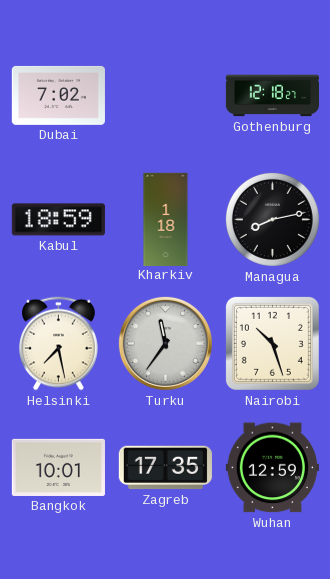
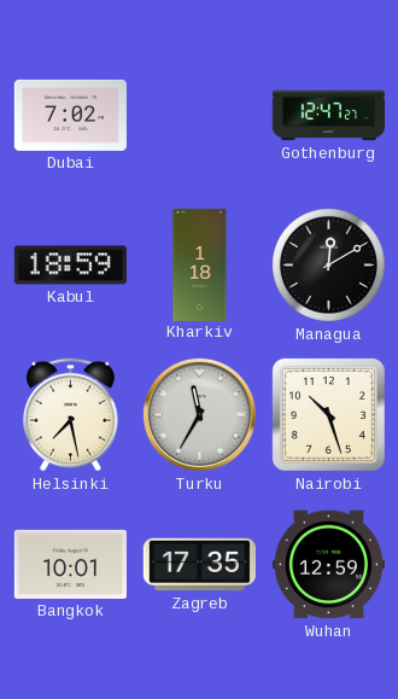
Gothenburg: 12:18 -> 12:47
Managua: 8:13 -> 12:10
Turku: 11:36 -> 11:35
